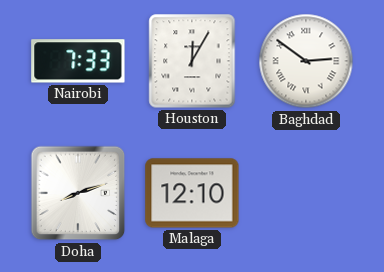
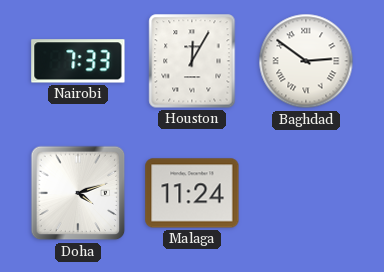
Doha: 8:12 -> 4:12
Malaga: 12:10 -> 11:24
